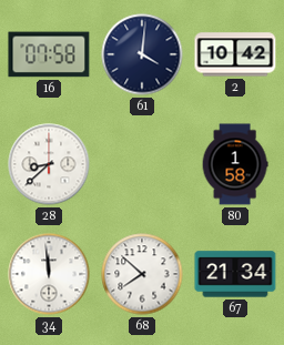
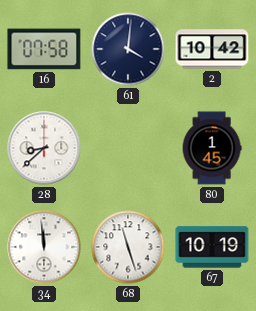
80: 1:58 -> 1:45
68: 7:52 -> 11:27
67: 21:34 -> 10:19
